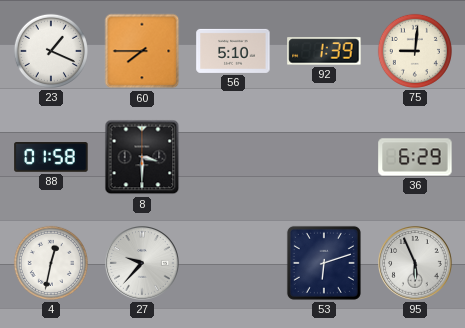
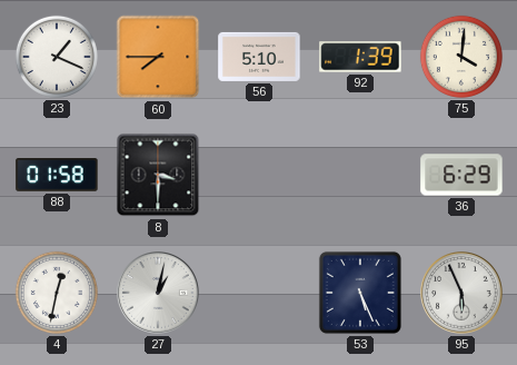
75: 9:01 -> 4:01
27: 9:37 -> 1:02
53: 6:12 -> 5:26
